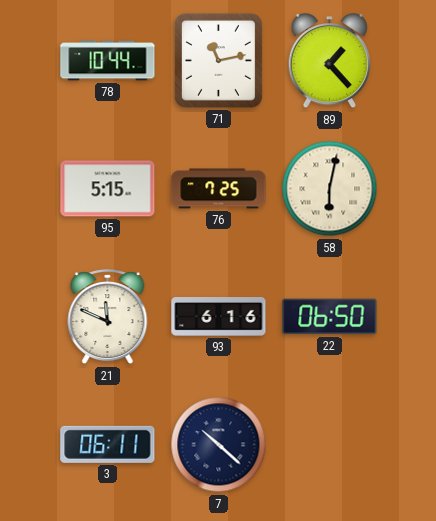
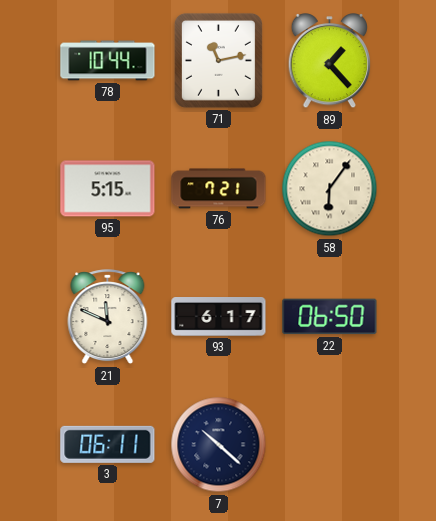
76: 7:25 -> 7:21
58: 6:02 -> 6:06
93: 6:16 -> 6:17
